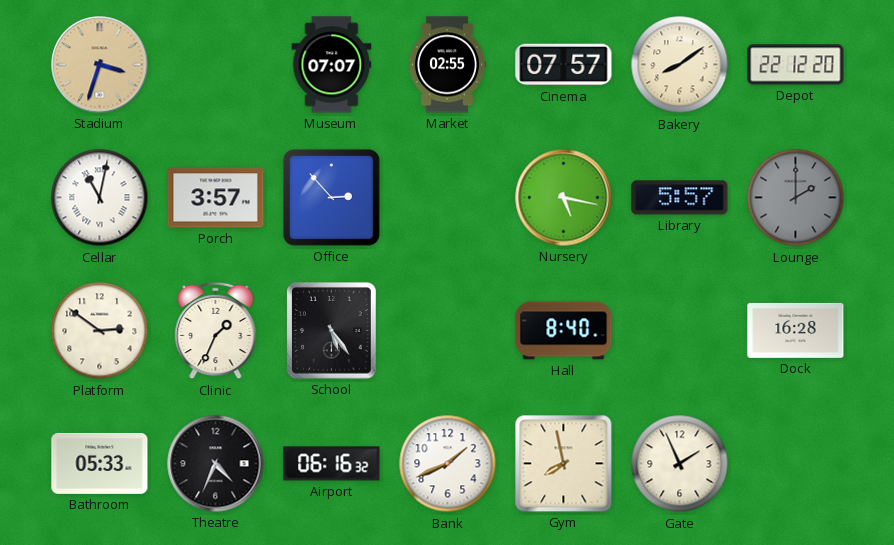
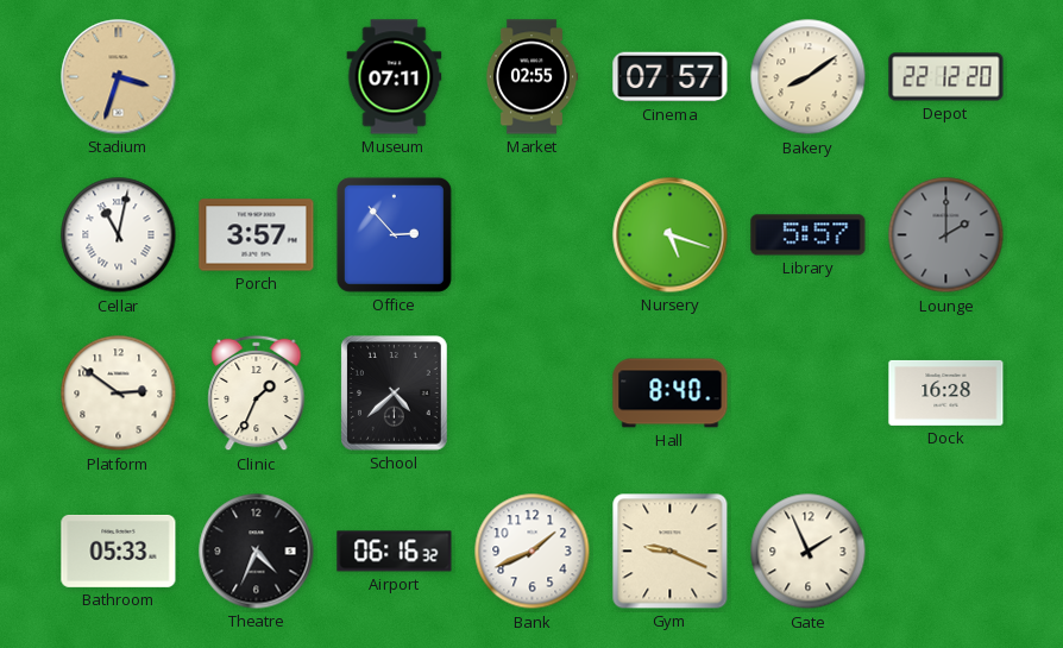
Museum: 07:07 -> 07:11
Nursery: 5:17 -> 5:18
School: 5:24 -> 4:38
Gym: 7:58 -> 9:19
